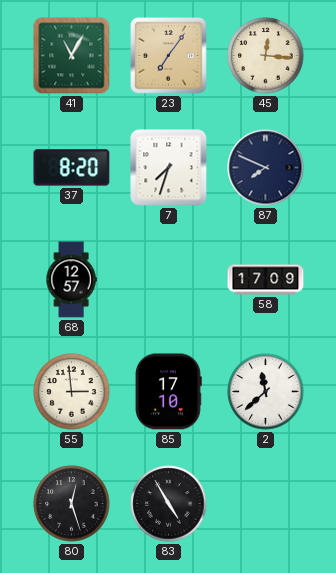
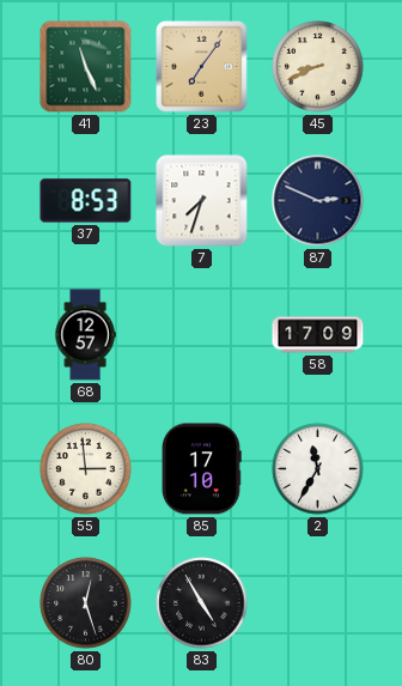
41: 11:05 -> 11:26
45: 12:16 -> 8:41
37: 8:20 -> 8:53
87: 7:49 -> 2:49
2: 11:38 -> 11:35
